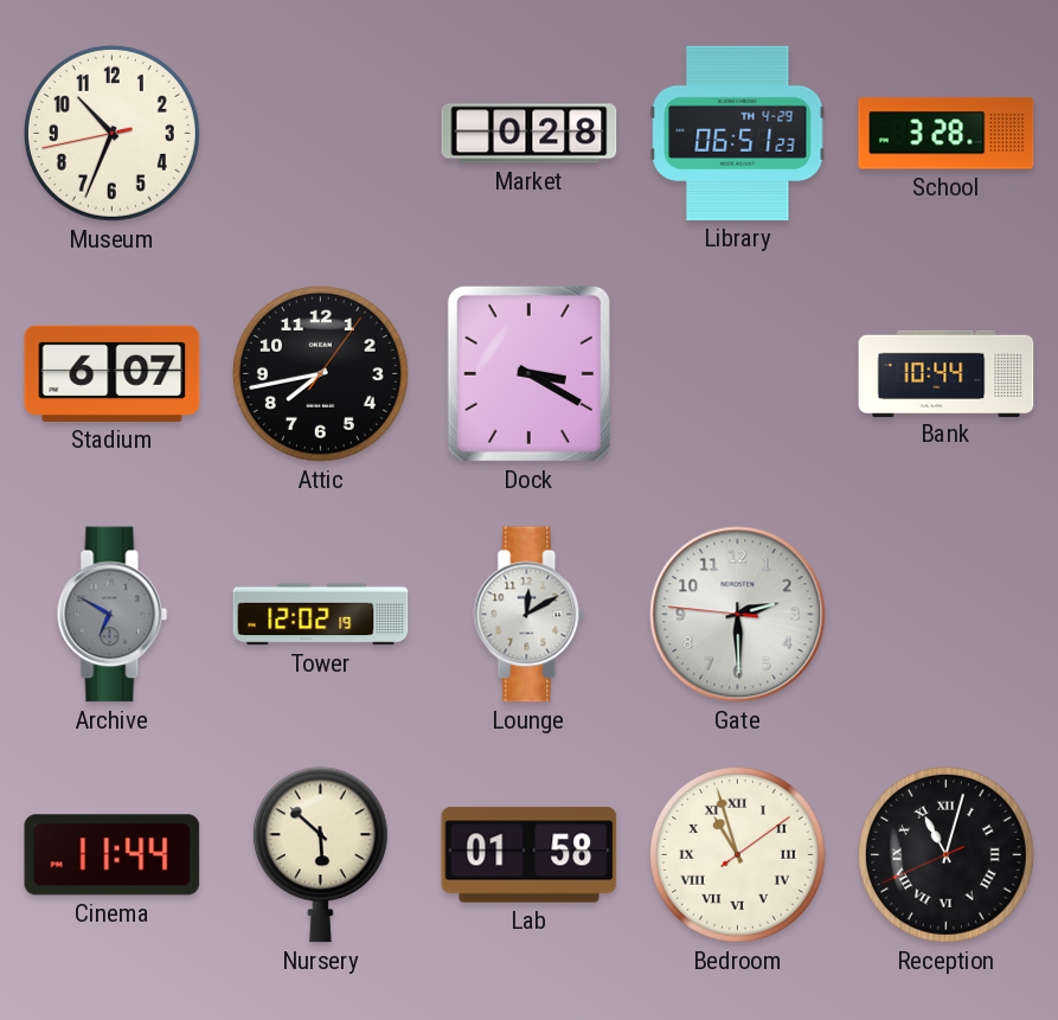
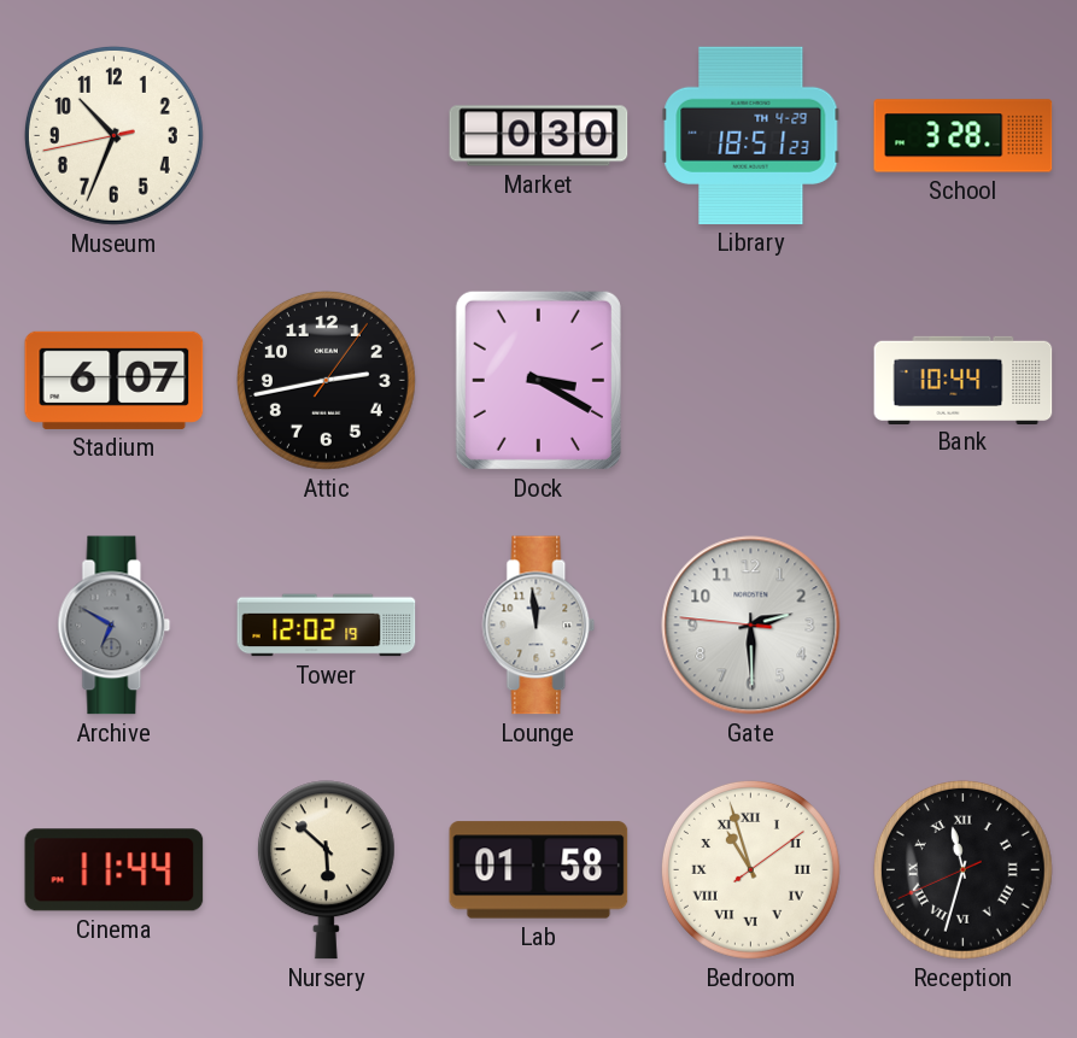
Market: 0:28 -> 0:30
Library: 06:51 -> 18:51
Attic: 7:43 -> 2:43
Lounge: 12:10 -> 11:59
Reception: 11:02 -> 11:32
